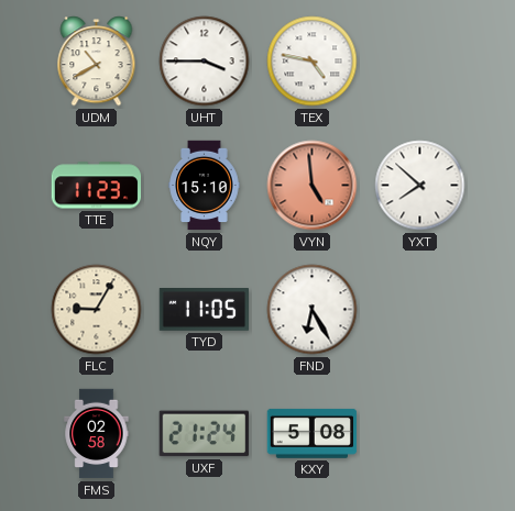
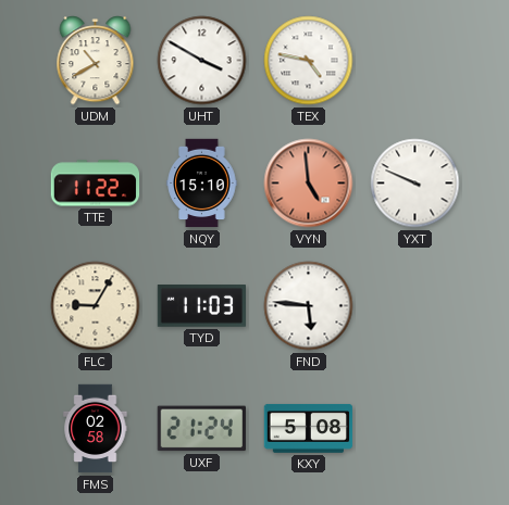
UHT: 3:45 -> 3:50
TTE: 11:23 -> 11:22
YXT: 7:52 -> 9:49
TYD: 11:05 -> 11:03
FND: 6:25 -> 5:46
